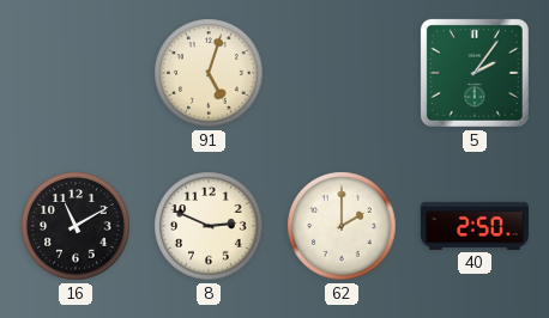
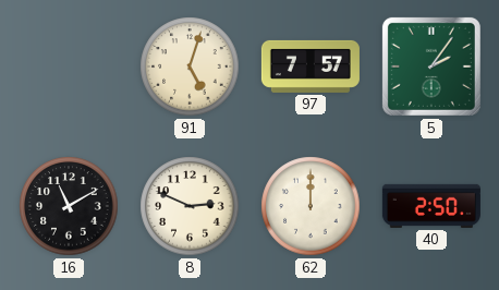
97: none -> 7:57
62: 2:00 -> 12:00
